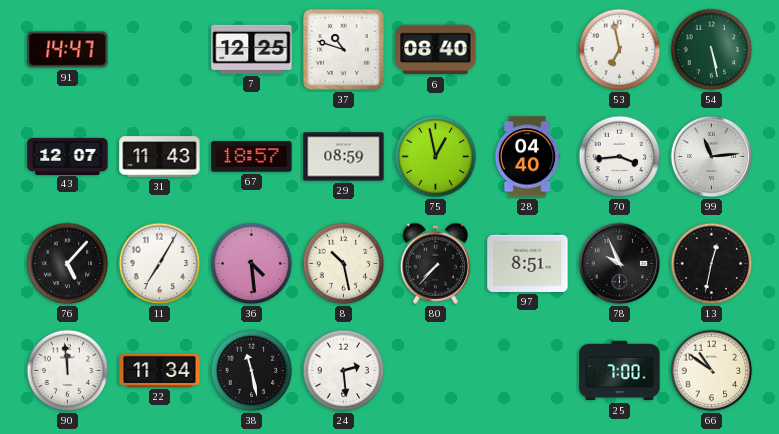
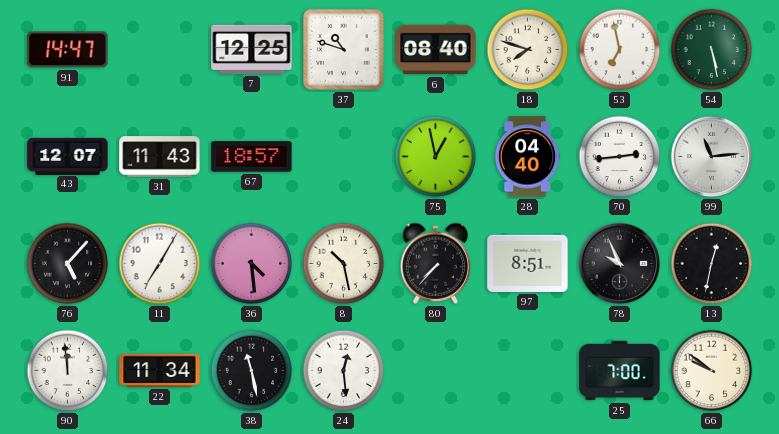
18: none -> 7:48
29: 08:59 -> none
70: 3:44 -> 2:44
24: 2:29 -> 12:29
66: 10:51 -> 9:51
